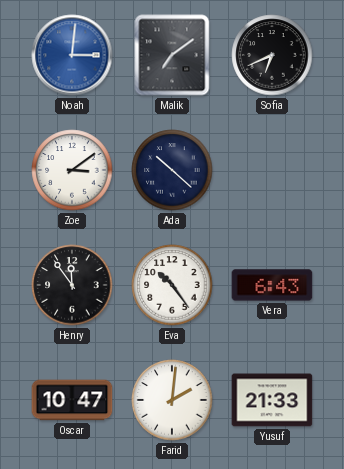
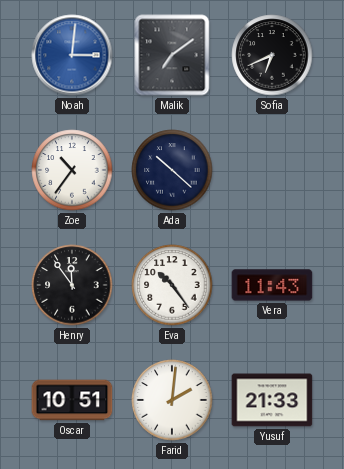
Zoe: 3:09 -> 10:36
Vera: 6:43 -> 11:43
Oscar: 10:47 -> 10:51
